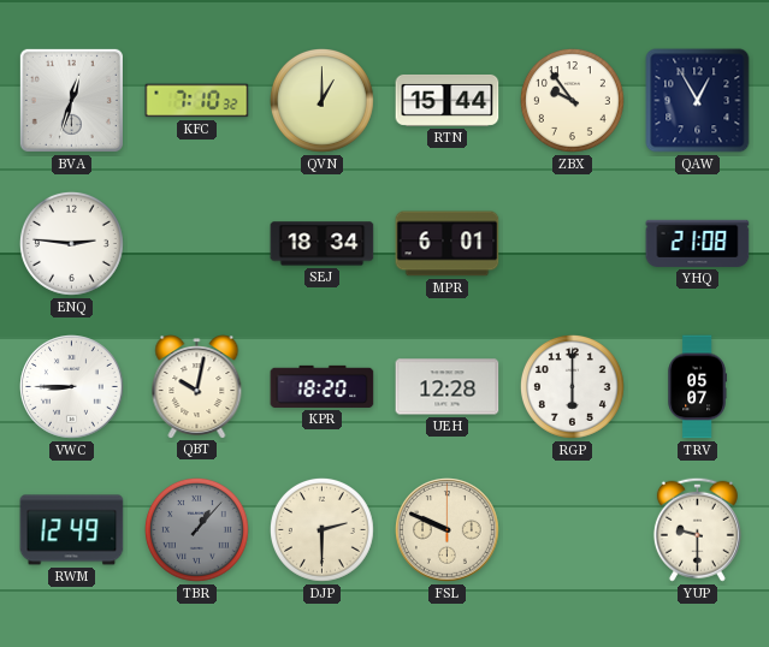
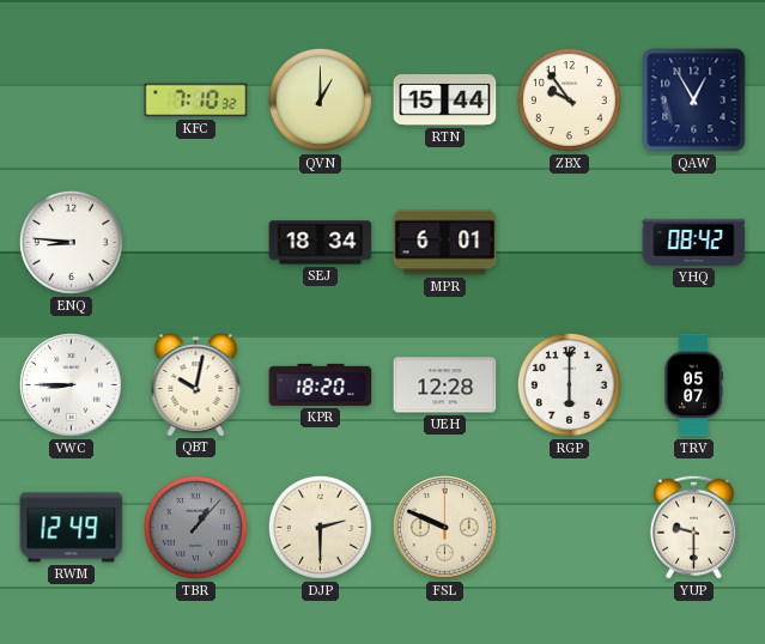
BVA: 12:33 -> none
ENQ: 2:46 -> 8:46
YHQ: 21:08 -> 08:42
